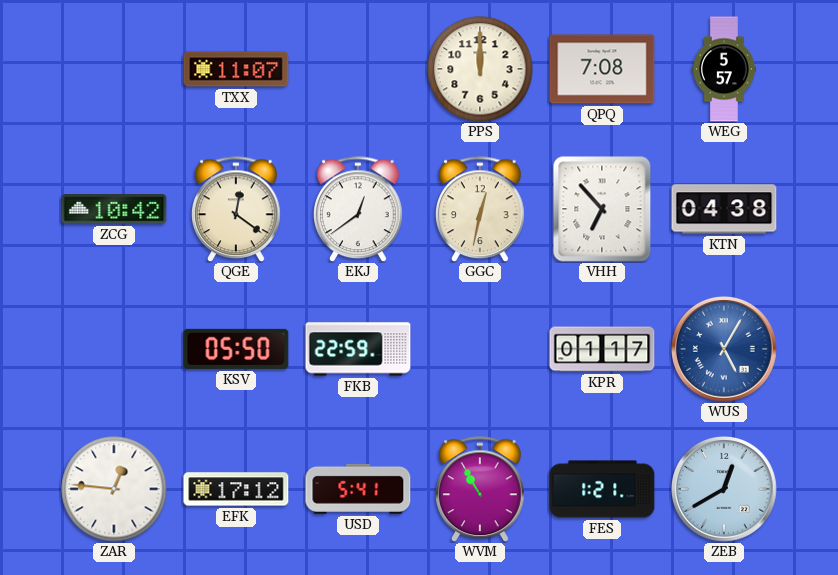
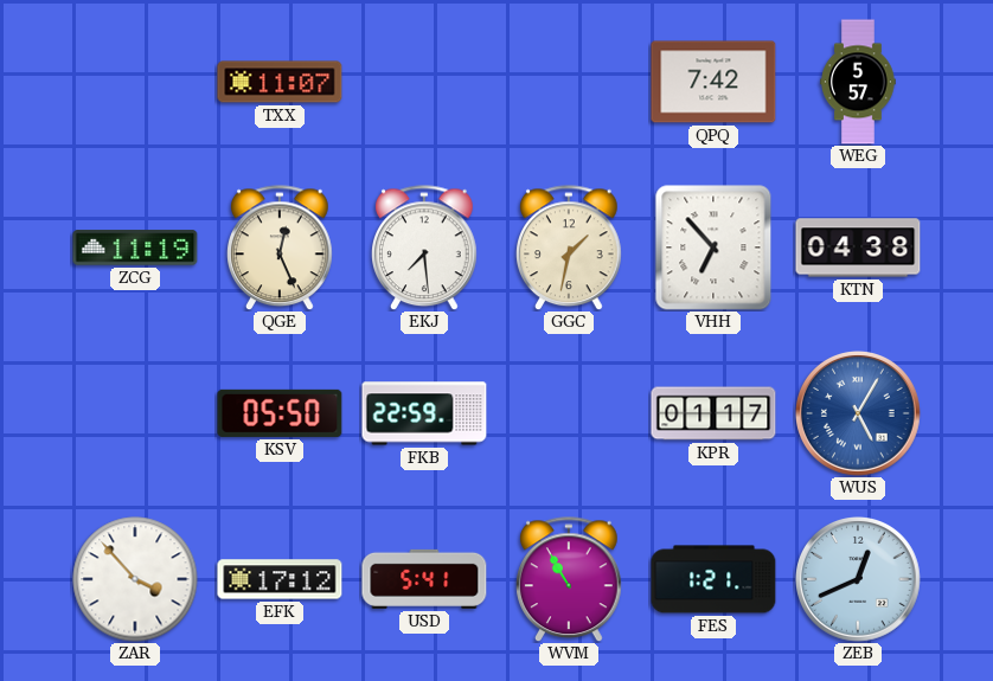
PPS: 12:00 -> none
QPQ: 7:08 -> 7:42
ZCG: 10:42 -> 11:19
QGE: 12:21 -> 12:26
EKJ: 12:39 -> 7:29
GGC: 12:32 -> 1:32
ZAR: 12:46 -> 3:53
ZEB: 12:40 -> 12:41
